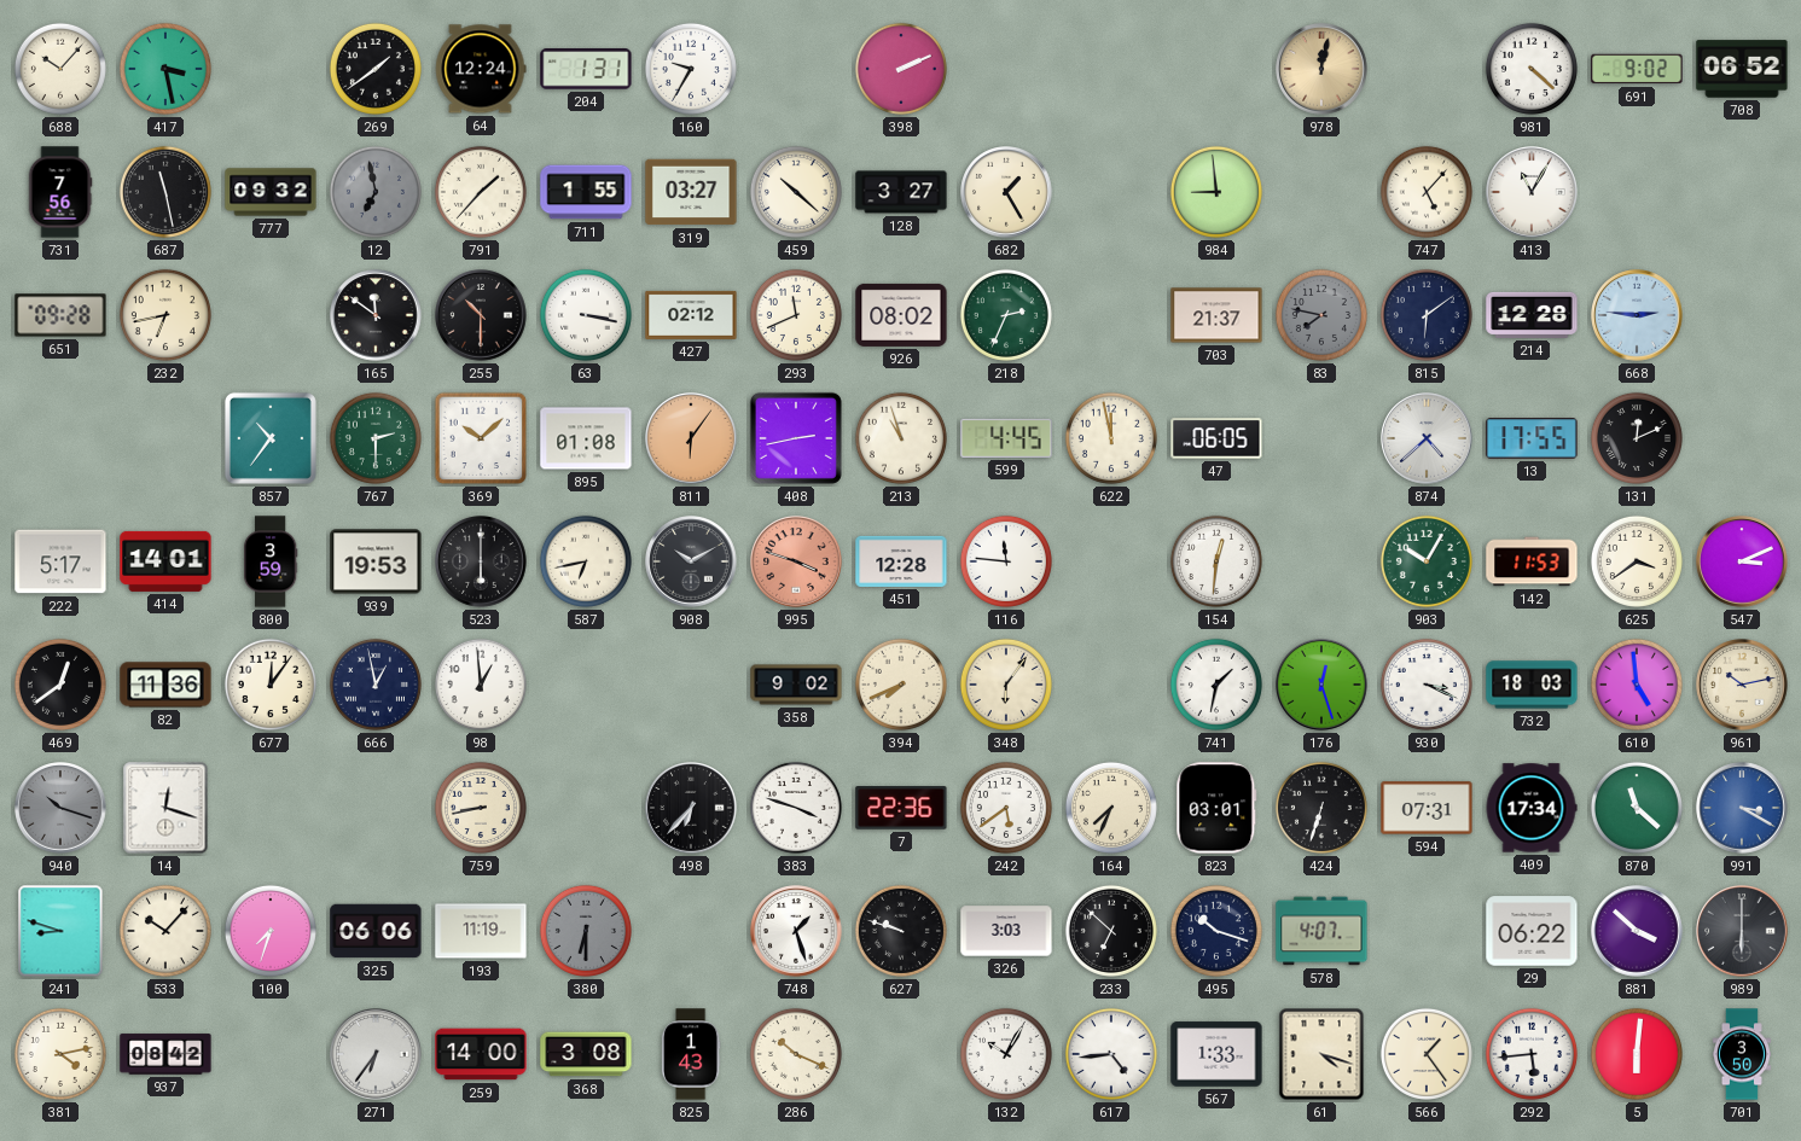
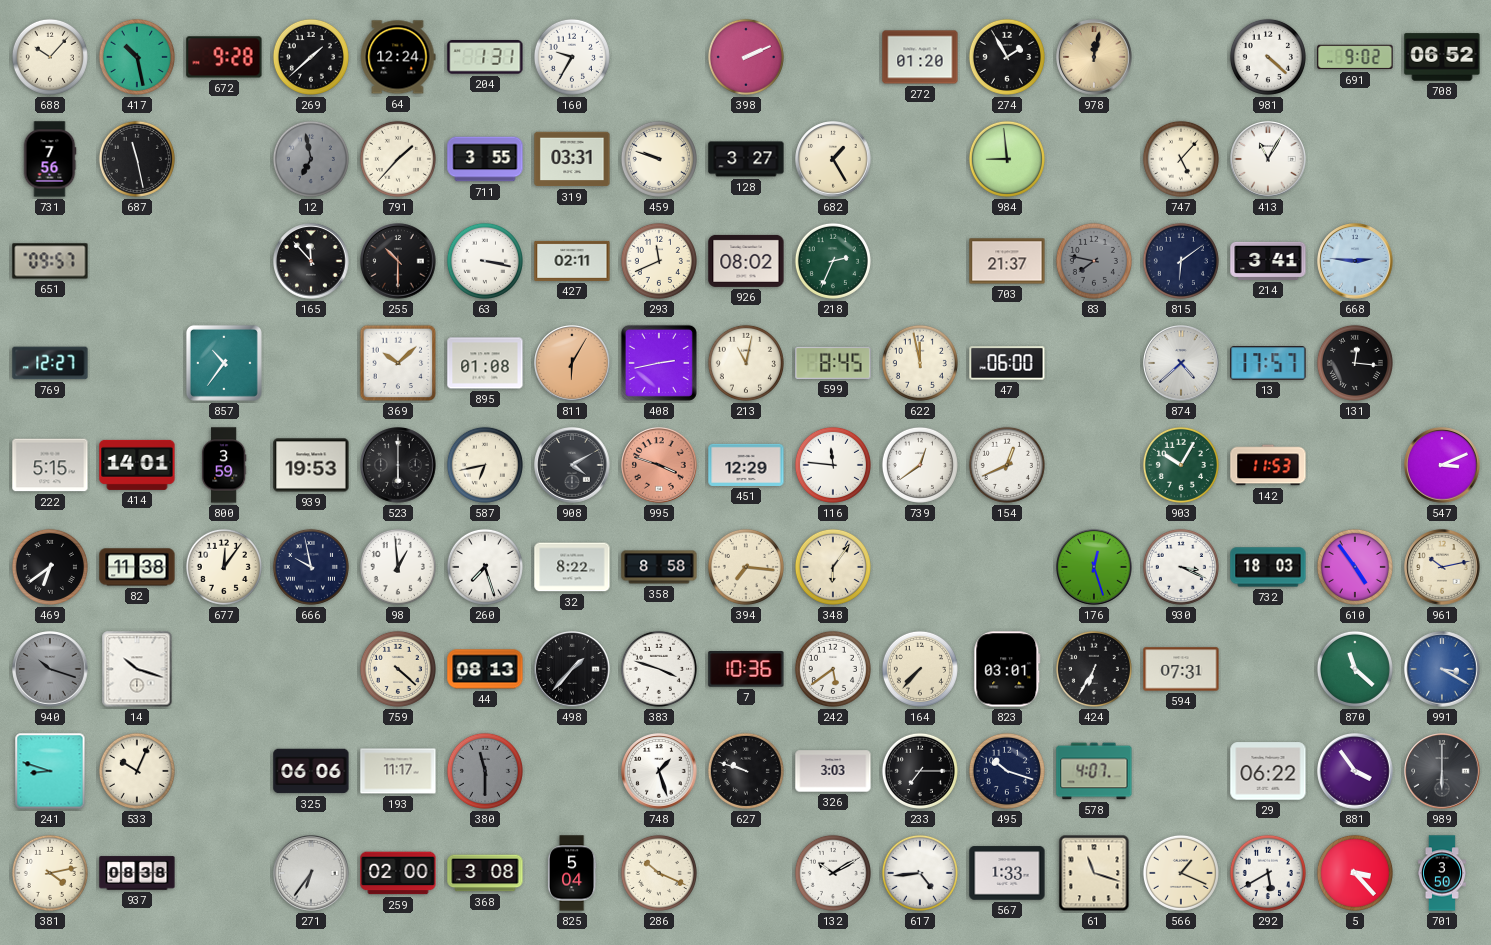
417: 3:28 -> 10:28
672: none -> 9:28
269: 1:39 -> 1:38
272: none -> 01:20
274: none -> 1:55
777: 09:32 -> none
711: 1:55 -> 3:55
319: 03:27 -> 03:31
459: 10:22 -> 9:48
651: 09:28 -> 09:57
232: 6:43 -> none
165: 11:51 -> 11:53
427: 02:12 -> 02:11
214: 12:28 -> 3:41
769: none -> 12:27
767: 2:30 -> none
811: 6:06 -> 6:05
213: 10:57 -> 11:02
599: 4:45 -> 8:45
47: 06:05 -> 06:00
13: 17:55 -> 17:57
131: 12:11 -> 12:16
222: 5:17 -> 5:15
908: 10:10 -> 4:10
451: 12:28 -> 12:29
739: none -> 12:39
154: 12:31 -> 12:41
625: 3:39 -> none
469: 12:39 -> 6:39
82: 11:36 -> 11:38
666: 12:58 -> 9:58
260: none -> 7:27
32: none -> 8:22
358: 9:02 -> 8:58
394: 7:41 -> 7:16
741: 1:32 -> none
610: 4:59 -> 4:54
14: 12:18 -> 10:18
759: 8:43 -> 4:22
44: none -> 08:13
498: 6:37 -> 1:37
7: 22:36 -> 10:36
164: 7:34 -> 7:37
424: 6:33 -> 6:35
409: 17:34 -> none
533: 10:07 -> 10:04
100: 7:33 -> none
193: 11:19 -> 11:17
380: 6:30 -> 11:30
233: 6:52 -> 7:15
881: 3:52 -> 3:54
937: 08:42 -> 08:38
259: 14:00 -> 02:00
825: 1:43 -> 5:04
132: 10:05 -> 10:10
61: 4:18 -> 11:18
566: 1:24 -> 1:19
292: 5:44 -> 5:40
5: 6:01 -> 3:23
